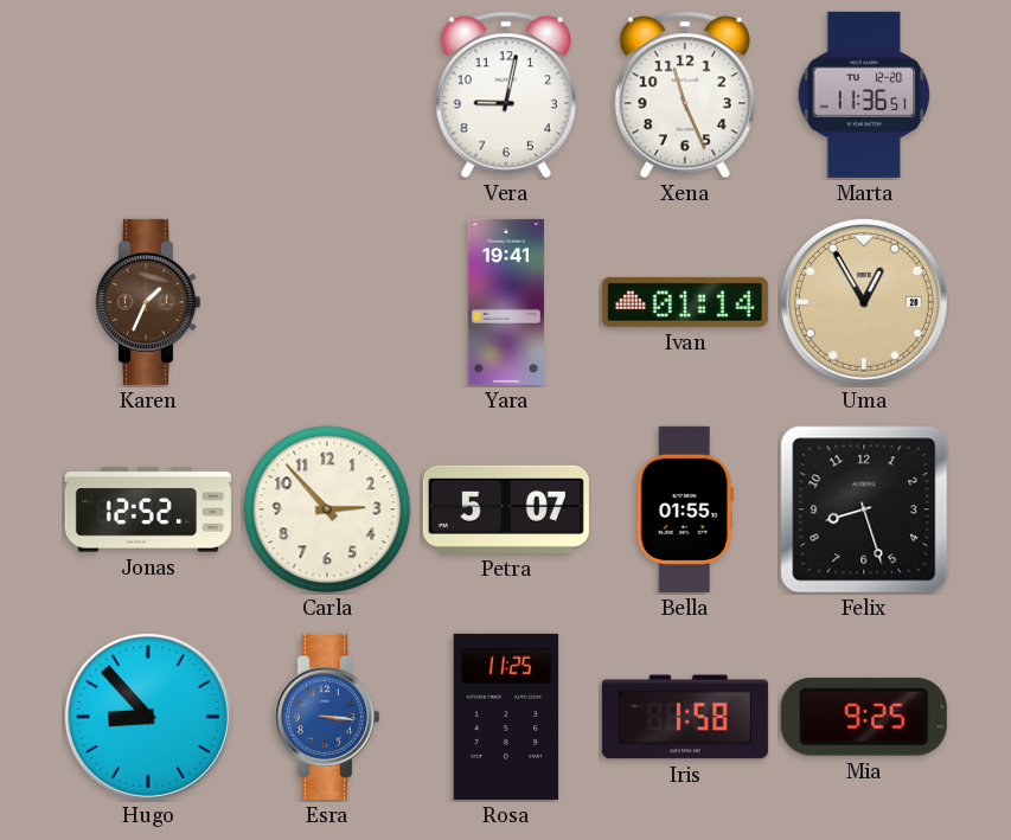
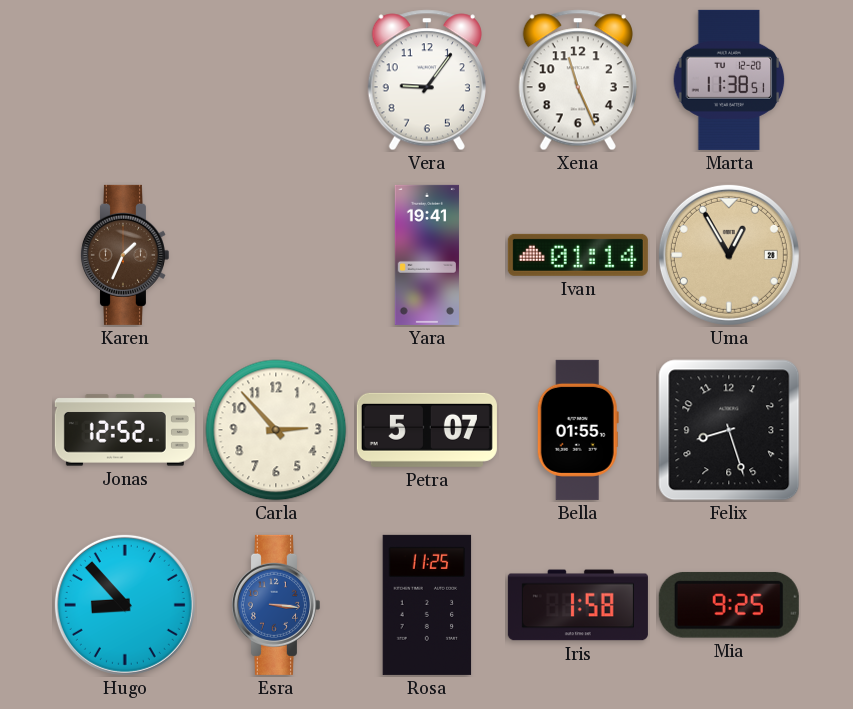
Vera: 9:02 -> 9:06
Marta: 11:36 -> 11:38
